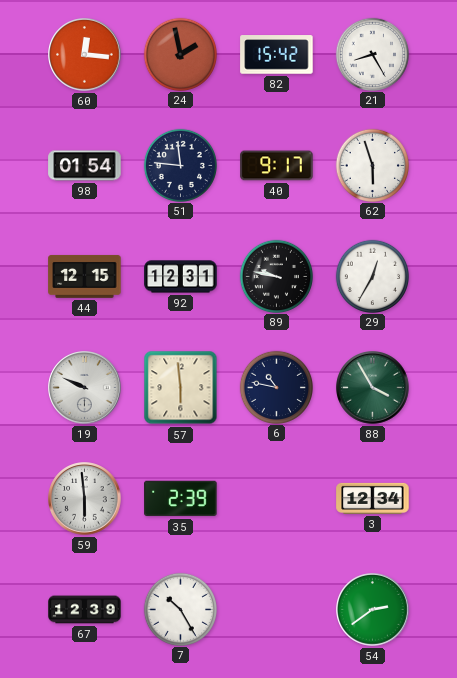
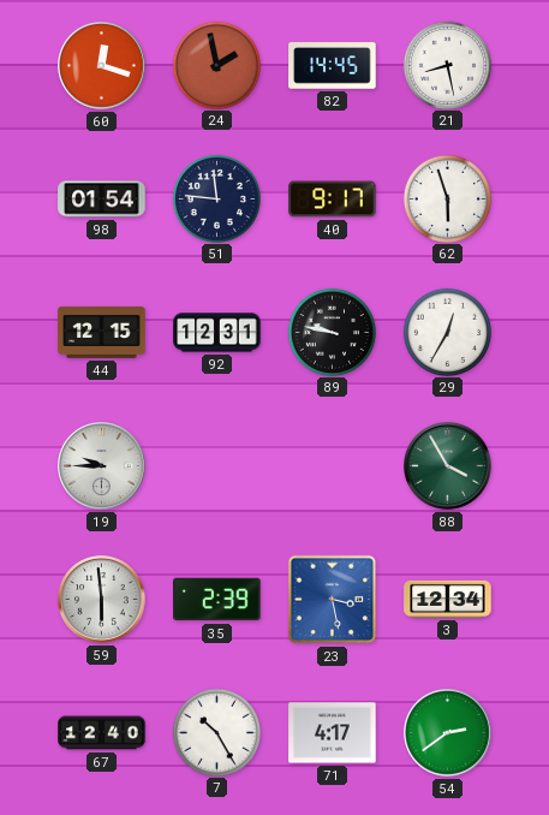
60: 12:16 -> 12:18
82: 15:42 -> 14:45
21: 8:25 -> 8:28
19: 9:49 -> 9:45
57: 5:59 -> none
6: 10:47 -> none
23: none -> 3:28
67: 12:39 -> 12:40
71: none -> 4:17
